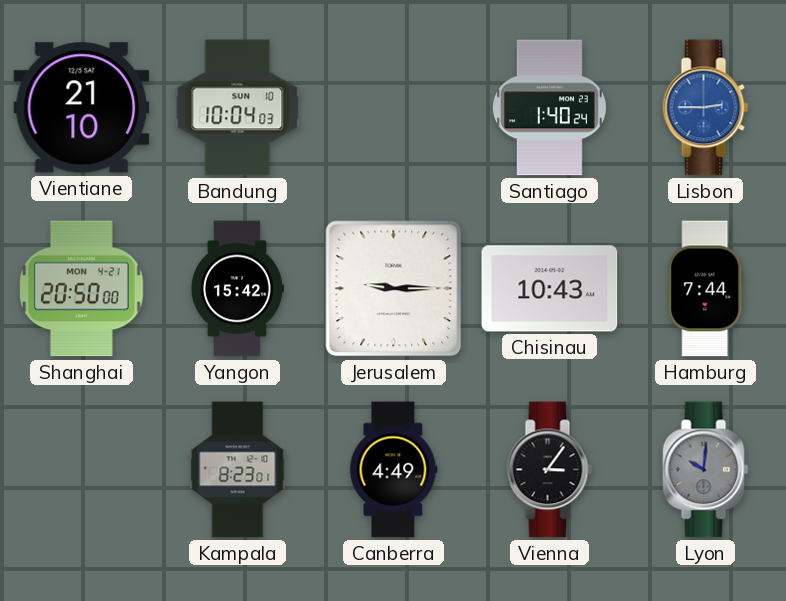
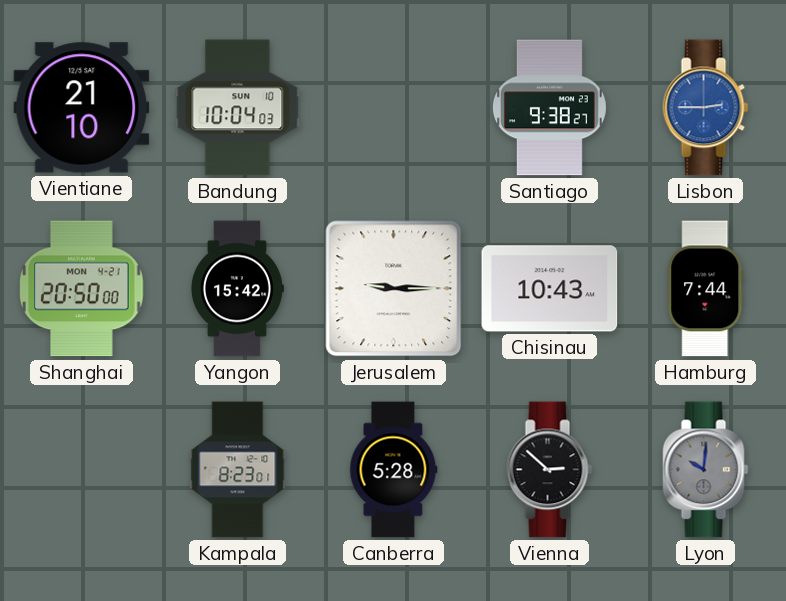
Santiago: 1:40 -> 9:38
Canberra: 4:49 -> 5:28
Vienna: 3:06 -> 2:52
